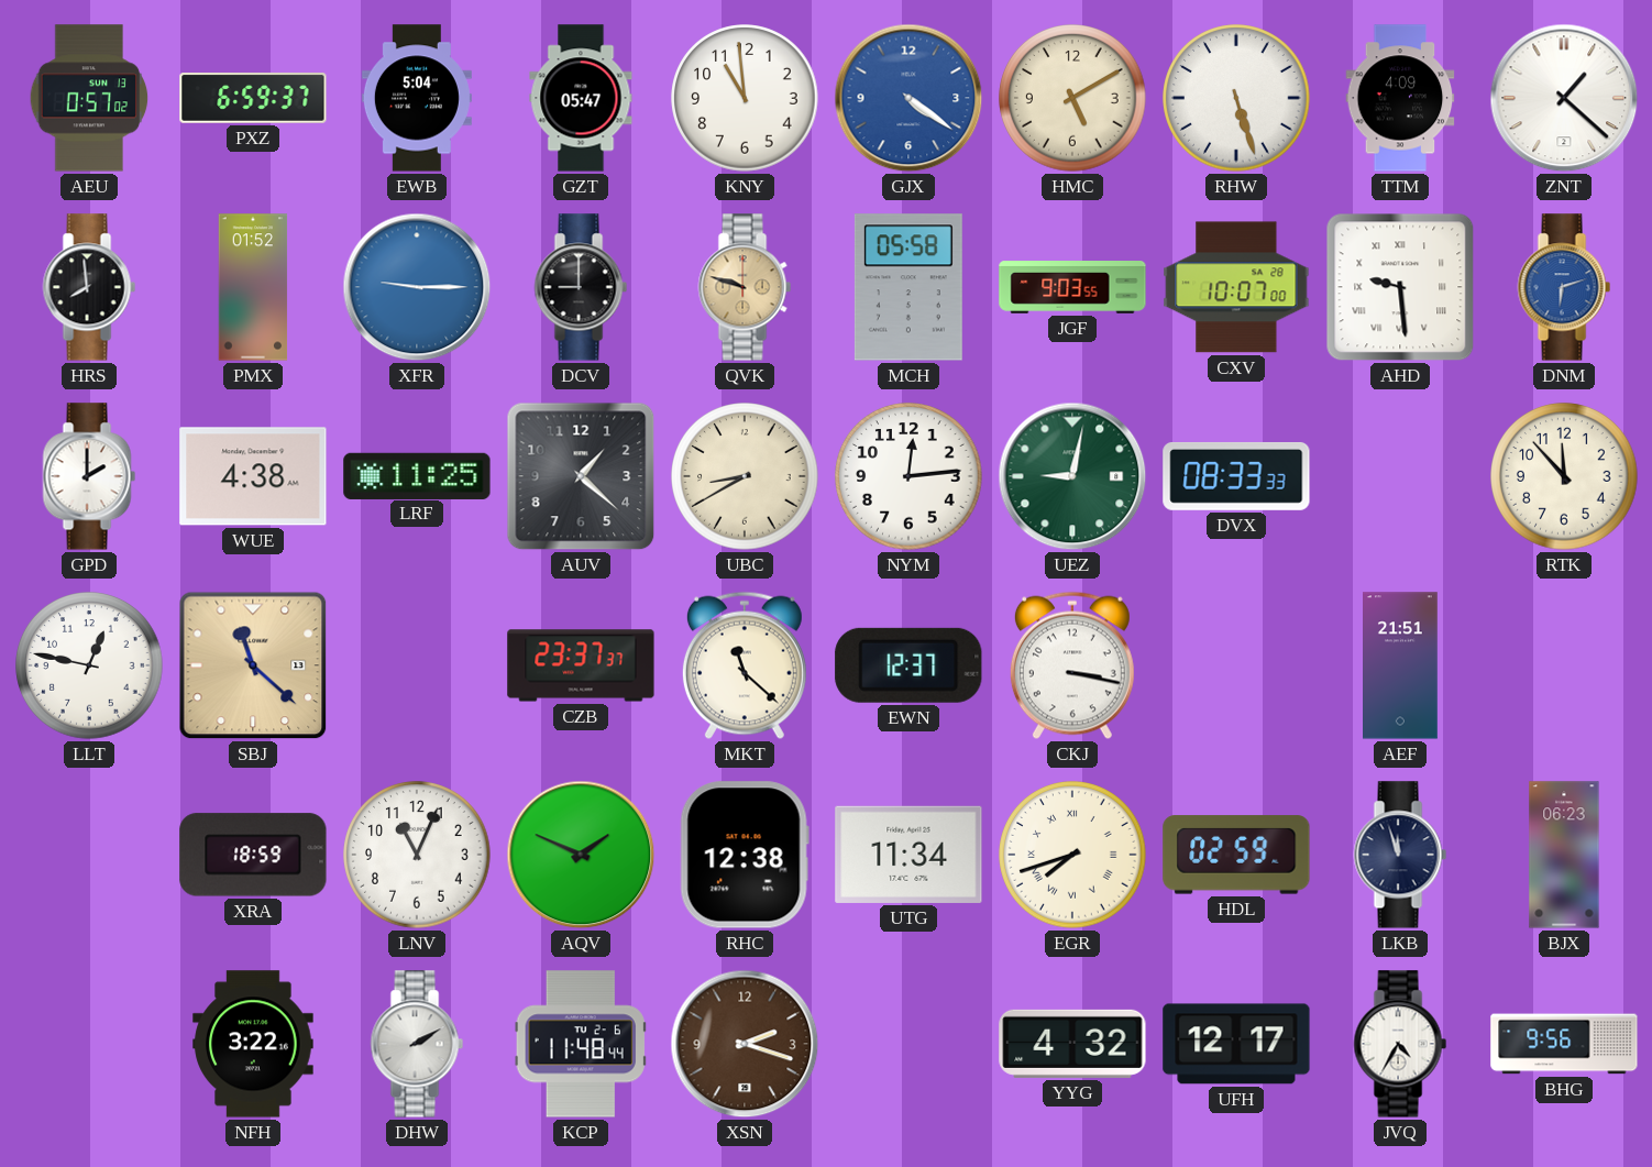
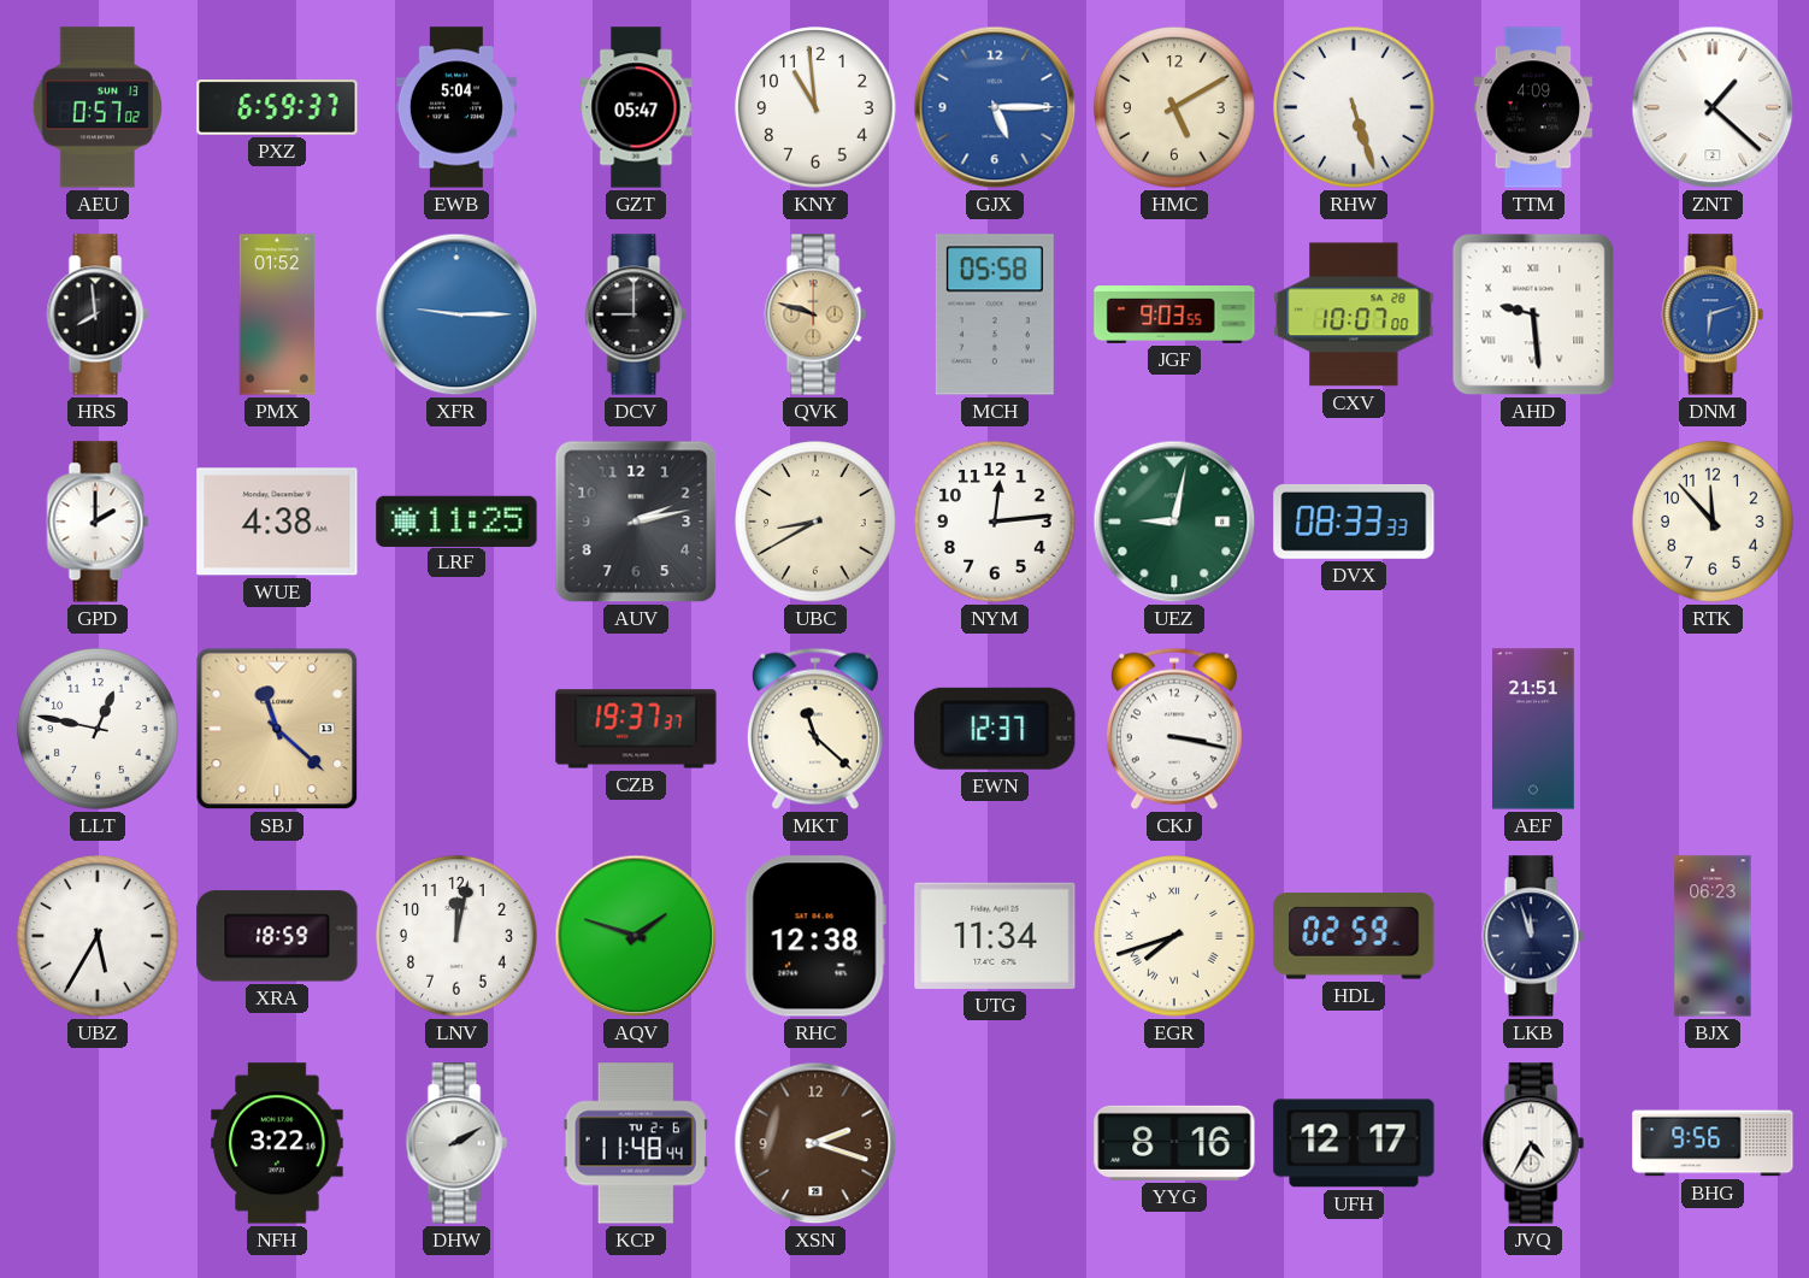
GJX: 4:21 -> 5:15
AUV: 1:22 -> 2:13
CZB: 23:37 -> 19:37
UBZ: none -> 5:35
LNV: 11:04 -> 12:02
AQV: 1:49 -> 1:48
YYG: 4:32 -> 8:16
